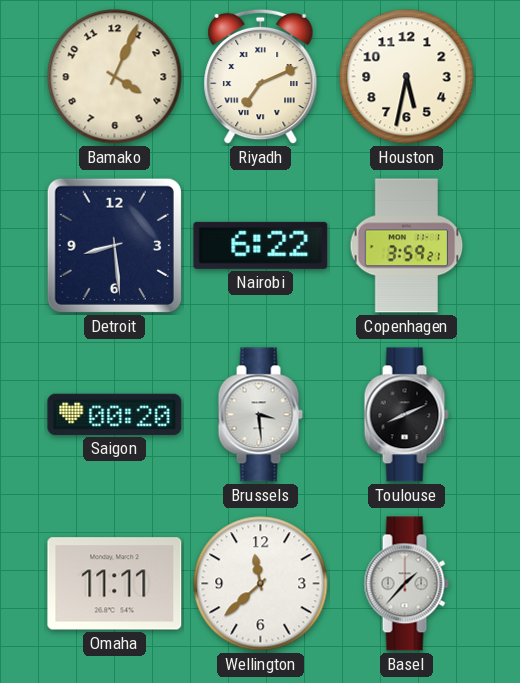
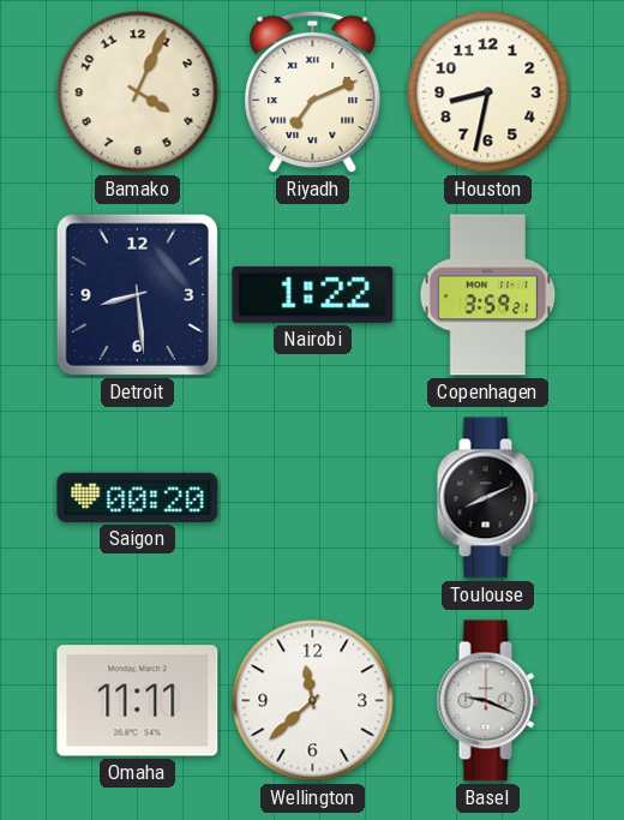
Houston: 5:32 -> 8:32
Nairobi: 6:22 -> 1:22
Brussels: 3:29 -> none
Basel: 1:37 -> 9:19
